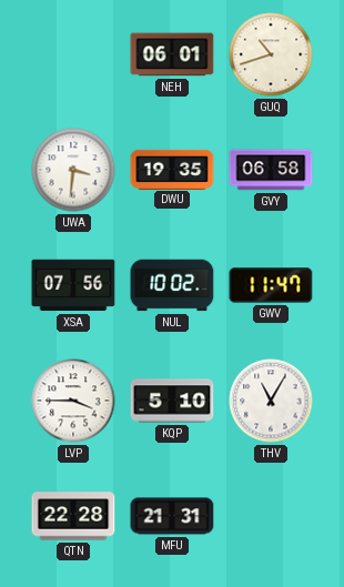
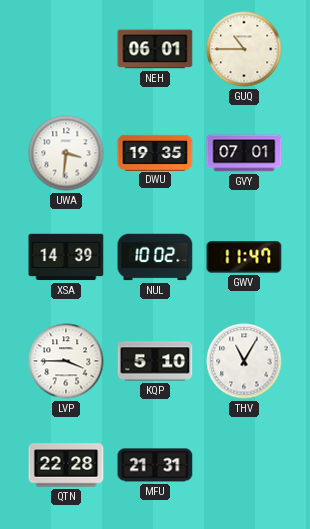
GUQ: 10:42 -> 10:45
GVY: 06:58 -> 07:01
XSA: 07:56 -> 14:39
